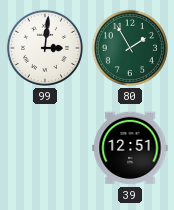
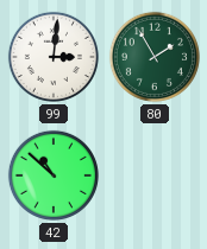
42: none -> 10:52
39: 12:51 -> none
